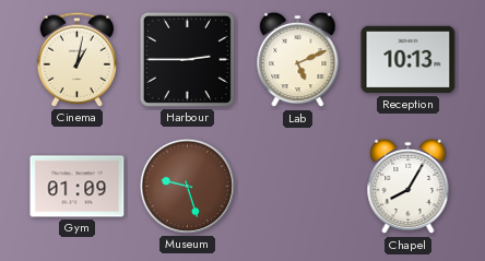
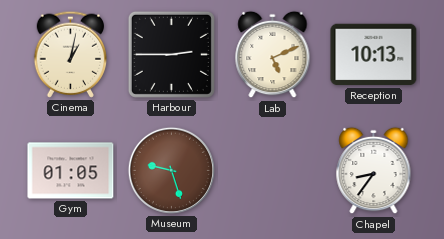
Gym: 01:09 -> 01:05
Chapel: 8:05 -> 8:36
